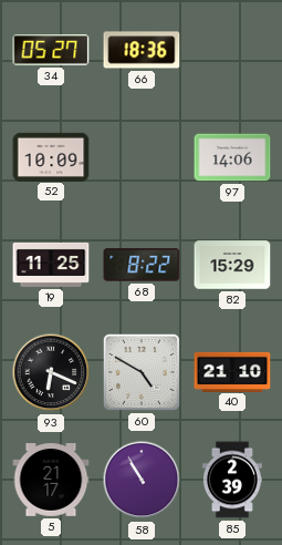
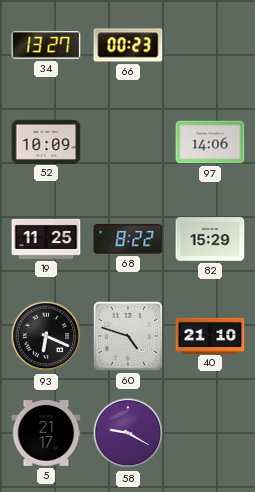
34: 05:27 -> 13:27
66: 18:36 -> 00:23
60: 4:50 -> 4:48
58: 10:55 -> 9:20
85: 2:39 -> none
